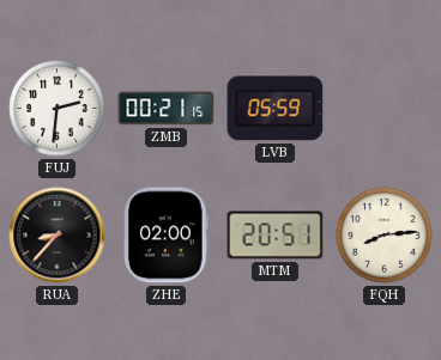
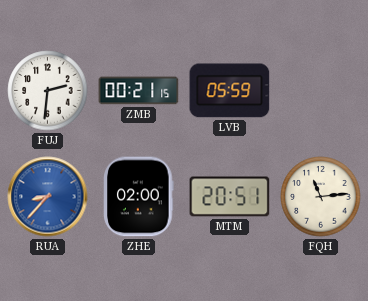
RUA dial: black -> blue
FQH: 8:14 -> 11:14
